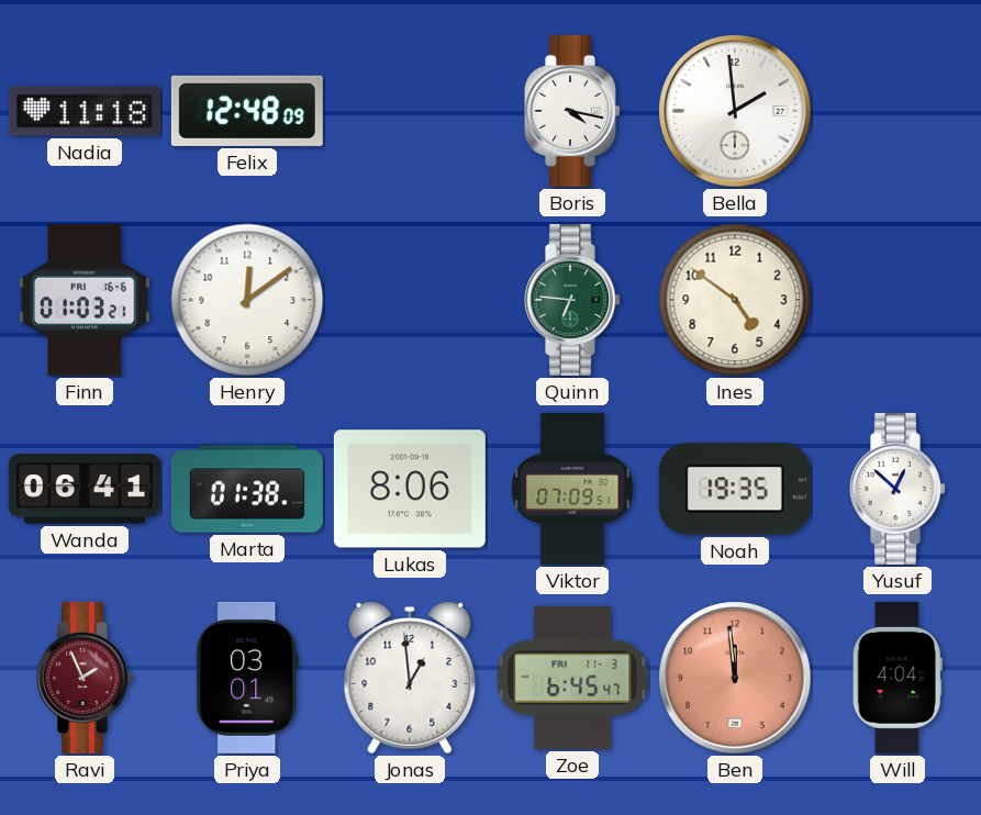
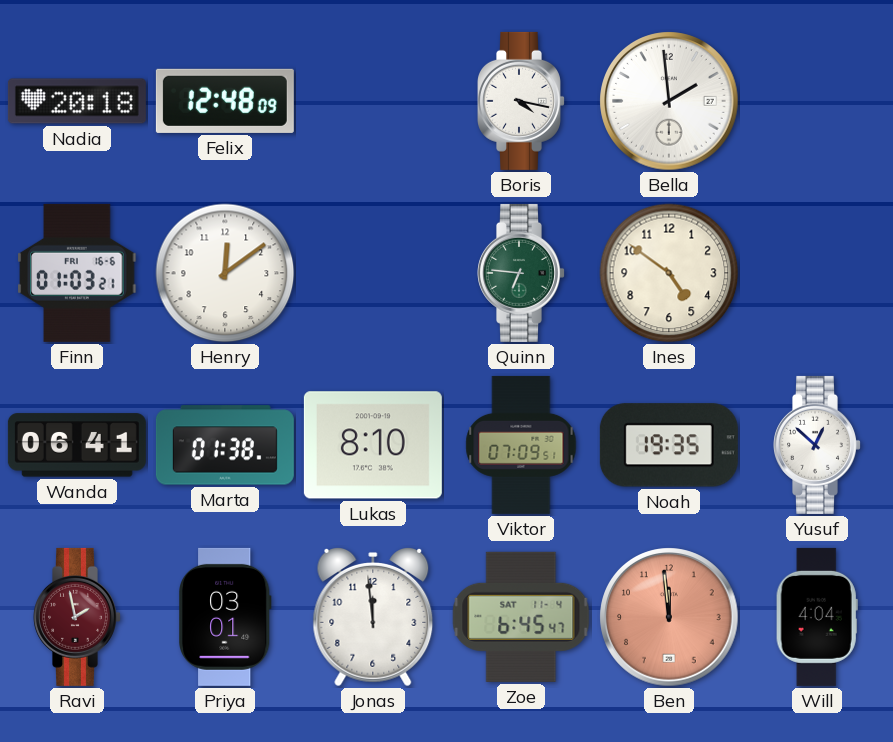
Nadia: 11:18 -> 20:18
Lukas: 8:06 -> 8:10
Ravi: 1:56 -> 1:58
Jonas: 12:59 -> 11:59
Zoe date: FRI 11-3 -> SAT 11-4
